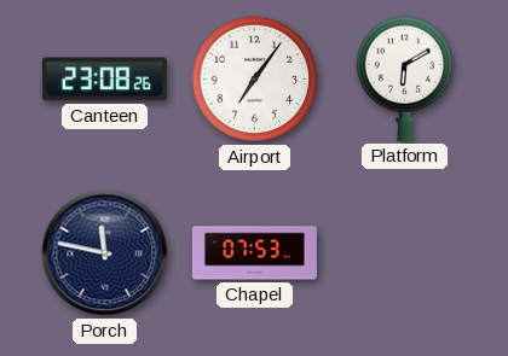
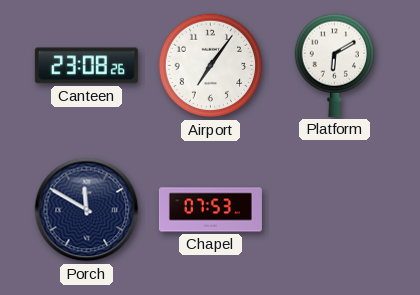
Porch: 11:47 -> 11:50
